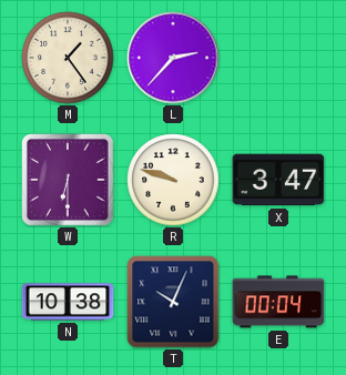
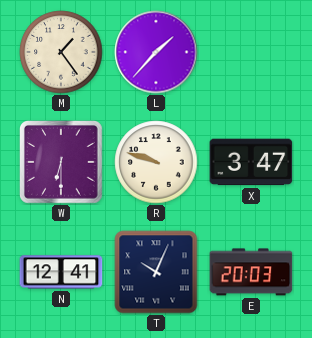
L: 2:37 -> 1:37
N: 10:38 -> 12:41
E: 00:04 -> 20:03
